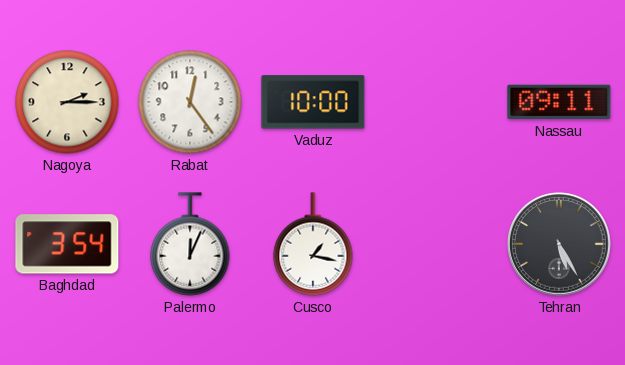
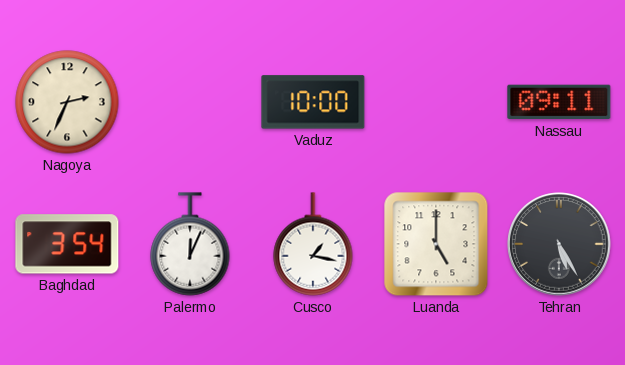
Nagoya: 2:15 -> 2:34
Rabat: 12:24 -> none
Luanda: none -> 5:00
